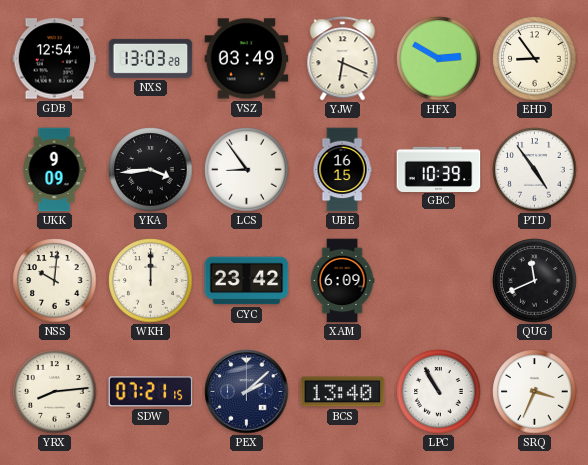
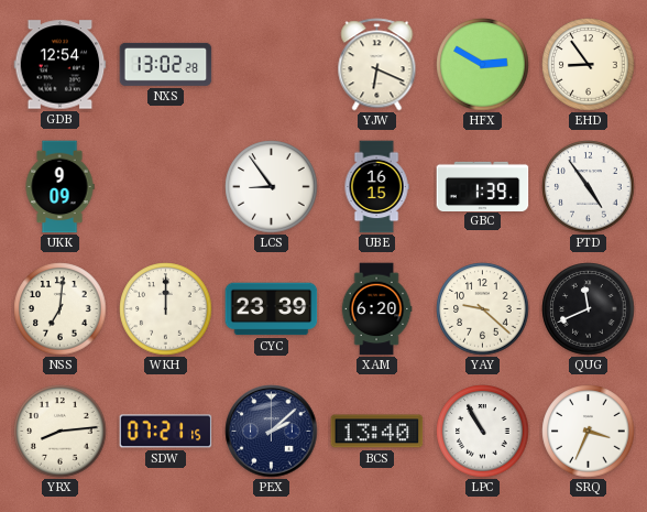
NXS: 13:03 -> 13:02
VSZ: 03:49 -> none
YKA: 3:44 -> none
GBC: 10:39 -> 1:39
NSS: 10:01 -> 7:01
CYC: 23:42 -> 23:39
XAM: 6:09 -> 6:20
YAY: none -> 9:22
